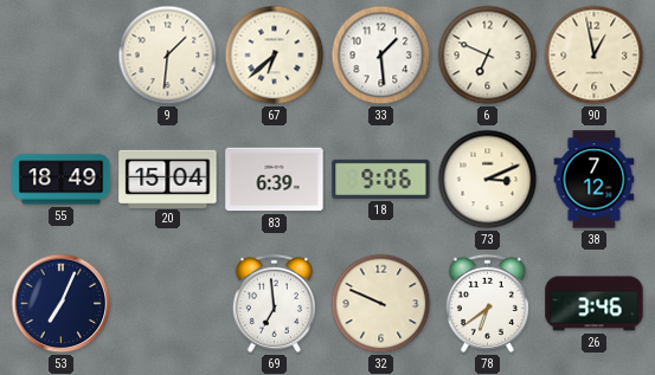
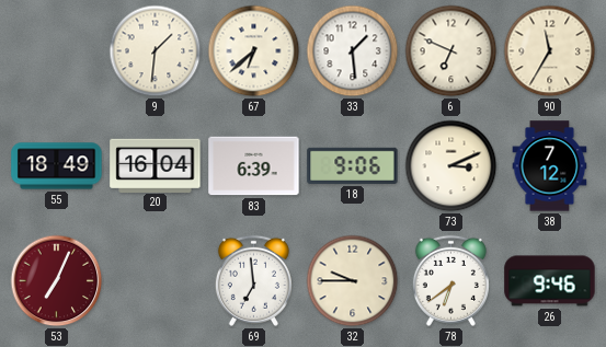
90: 12:58 -> 11:35
20: 15:04 -> 16:04
53 dial: navy -> burgundy
32: 9:49 -> 9:45
26: 3:46 -> 9:46
